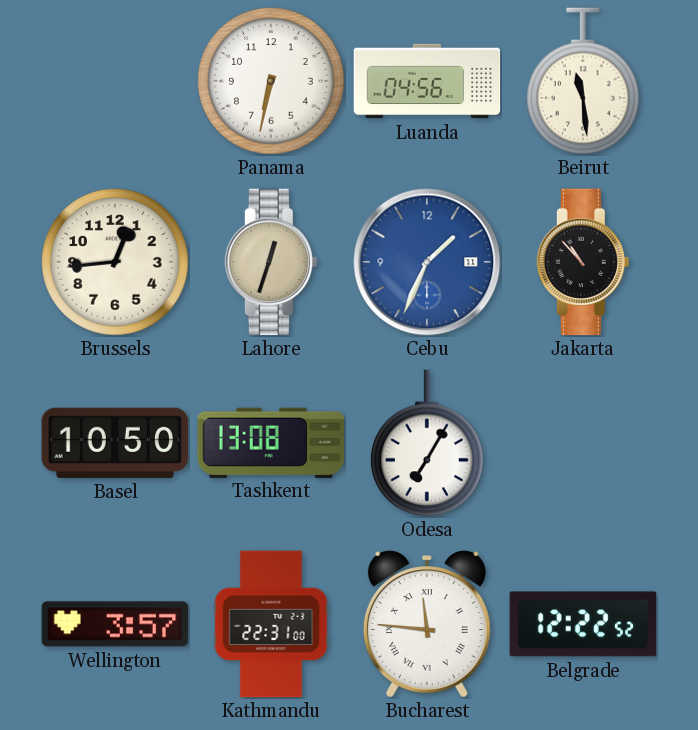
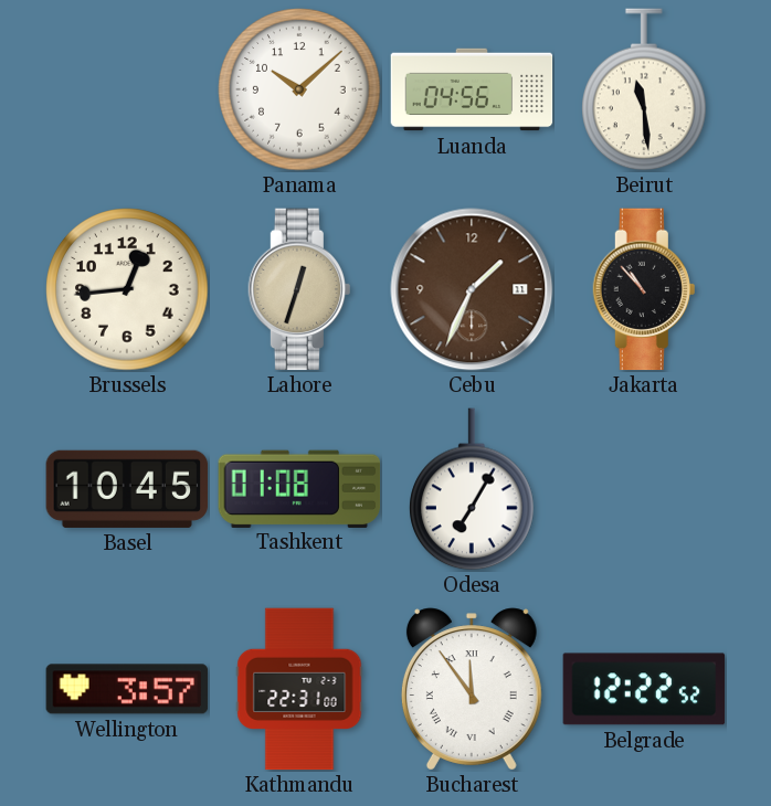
Panama: 6:32 -> 10:08
Cebu dial: blue -> brown
Basel: 10:50 -> 10:45
Tashkent: 13:08 -> 01:08
Bucharest: 11:46 -> 11:54
